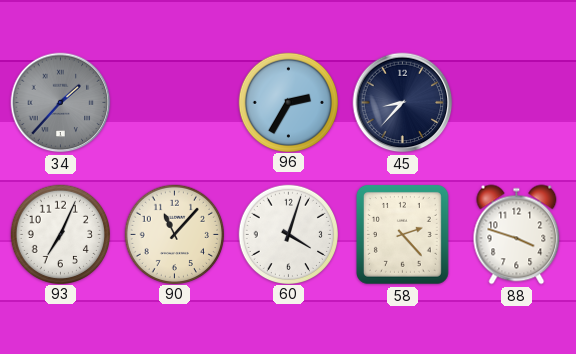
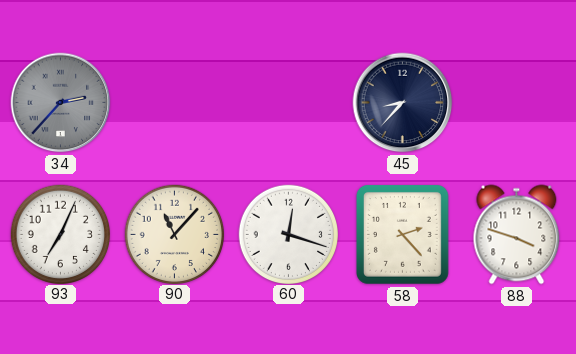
34: 1:37 -> 2:37
96: 2:35 -> none
60: 4:03 -> 12:18
